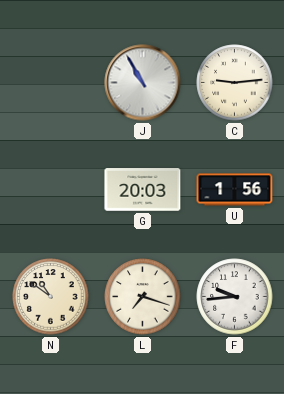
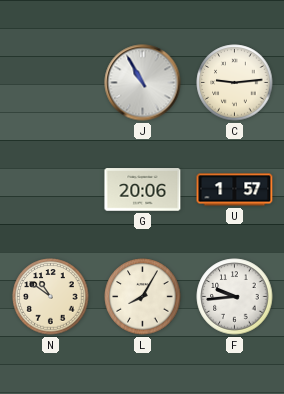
G: 20:03 -> 20:06
U: 1:56 -> 1:57
L: 7:18 -> 8:05
